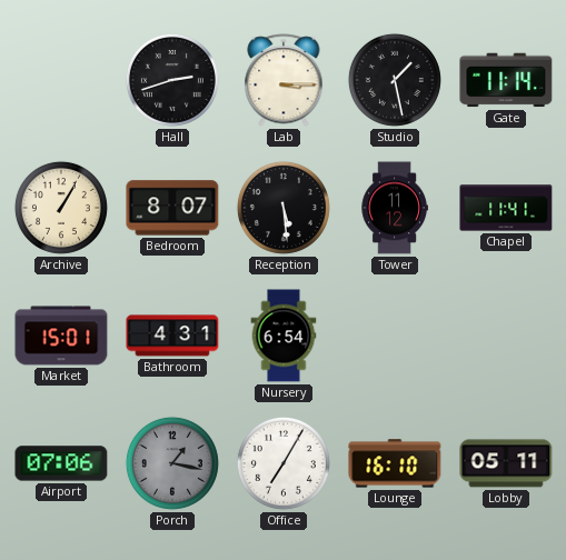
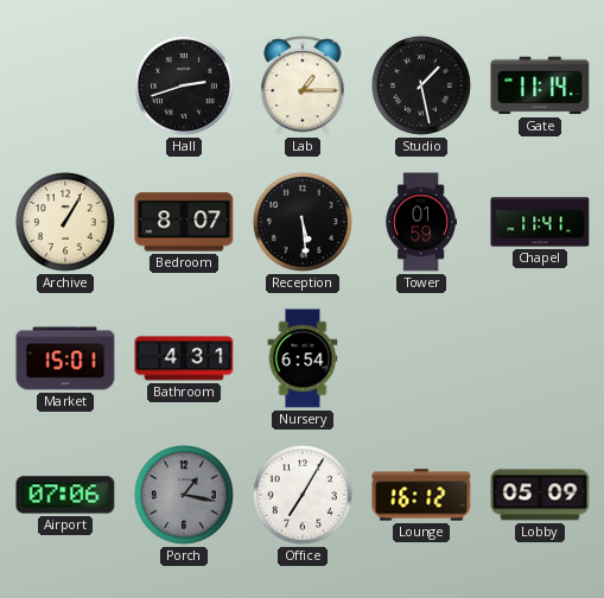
Lab: 3:15 -> 1:15
Tower: 11:12 -> 01:59
Lounge: 16:10 -> 16:12
Lobby: 05:11 -> 05:09
